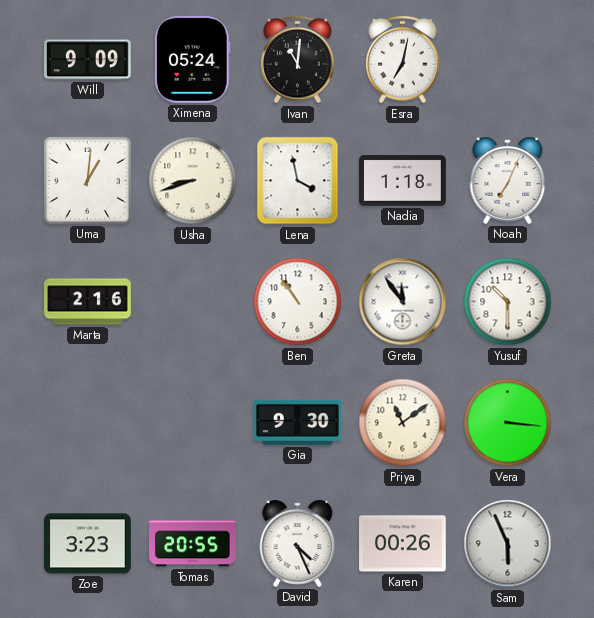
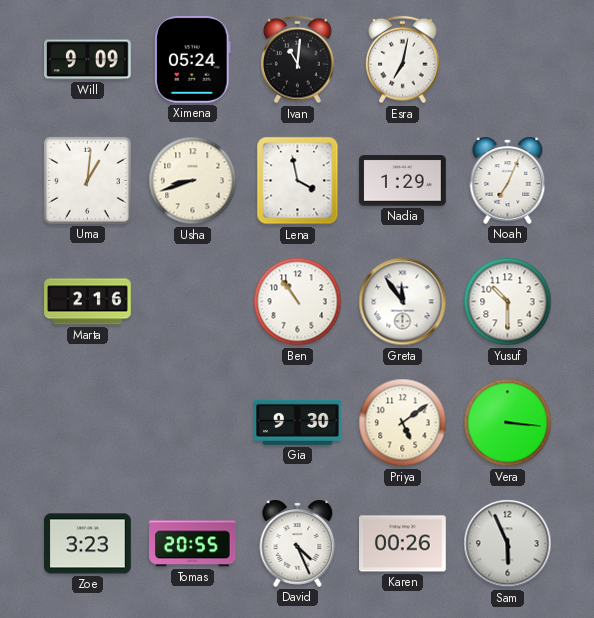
Nadia: 1:18 -> 1:29
Priya: 11:09 -> 5:09
